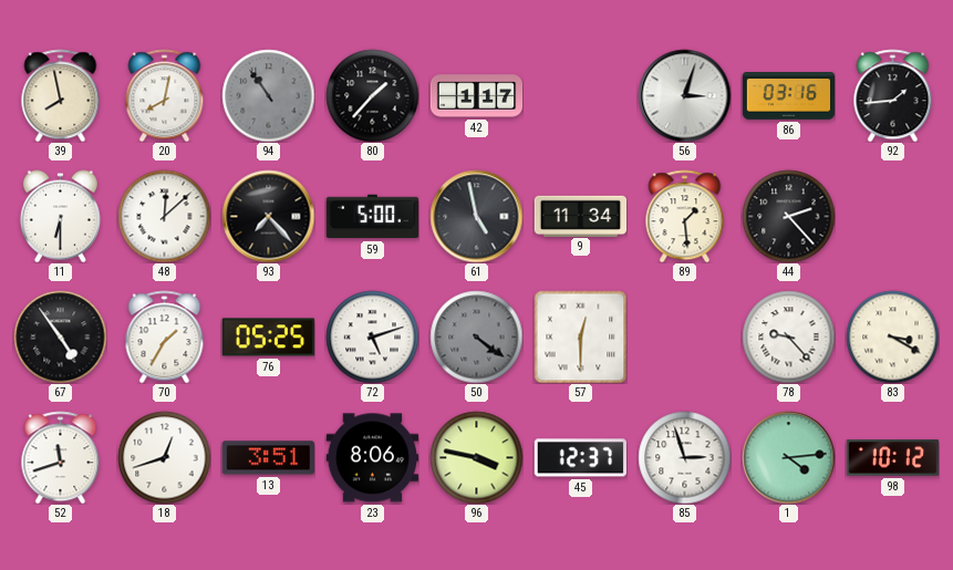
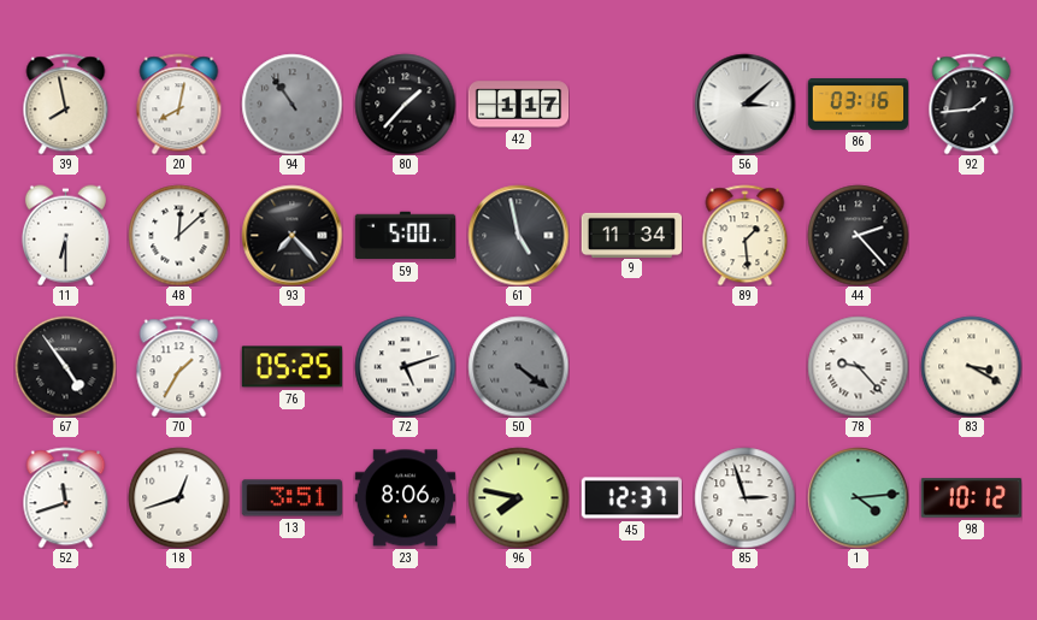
56: 3:03 -> 3:08
57: 12:30 -> none
96: 3:47 -> 7:47
